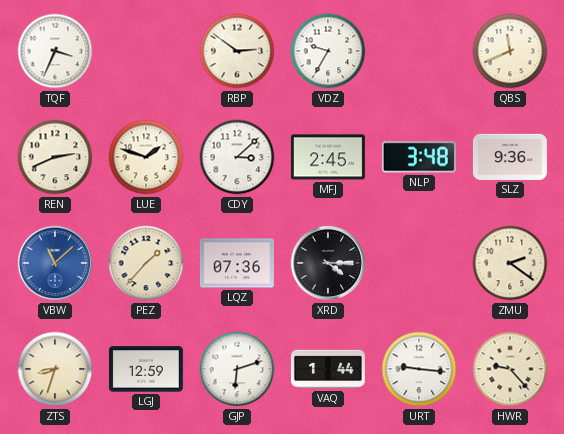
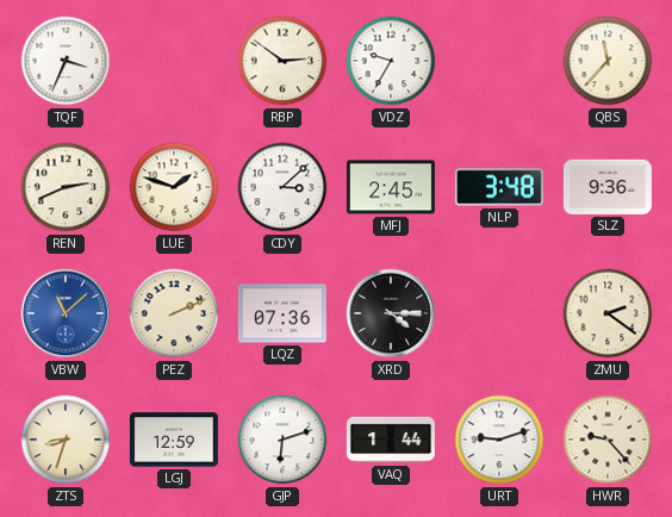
QBS: 11:41 -> 11:37
PEZ: 1:37 -> 2:11
URT: 9:16 -> 9:12
